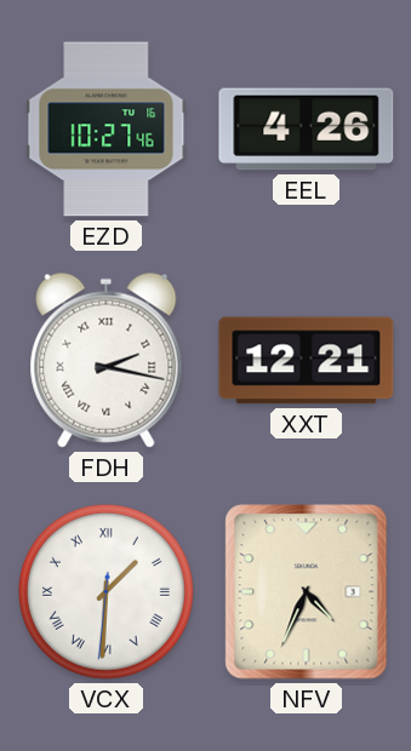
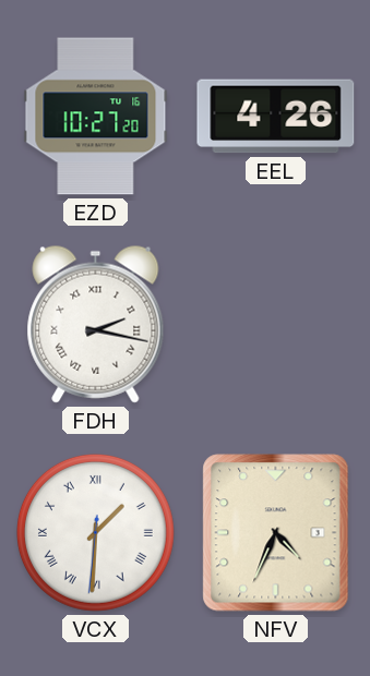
EZD: 10:27:46 -> 10:27:20
XXT: 12:21 -> none
